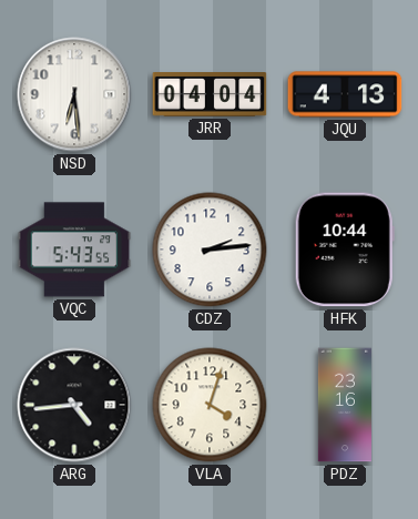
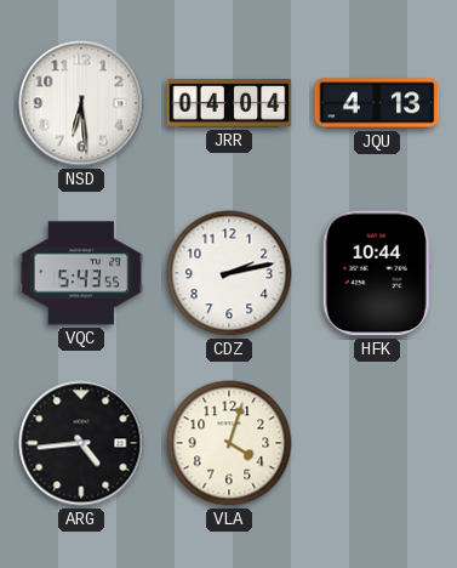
CDZ: 2:14 -> 2:13
PDZ: 23:16 -> none
